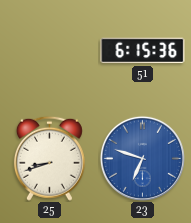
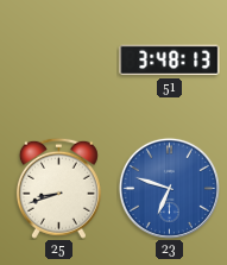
51: 6:15 -> 3:48
